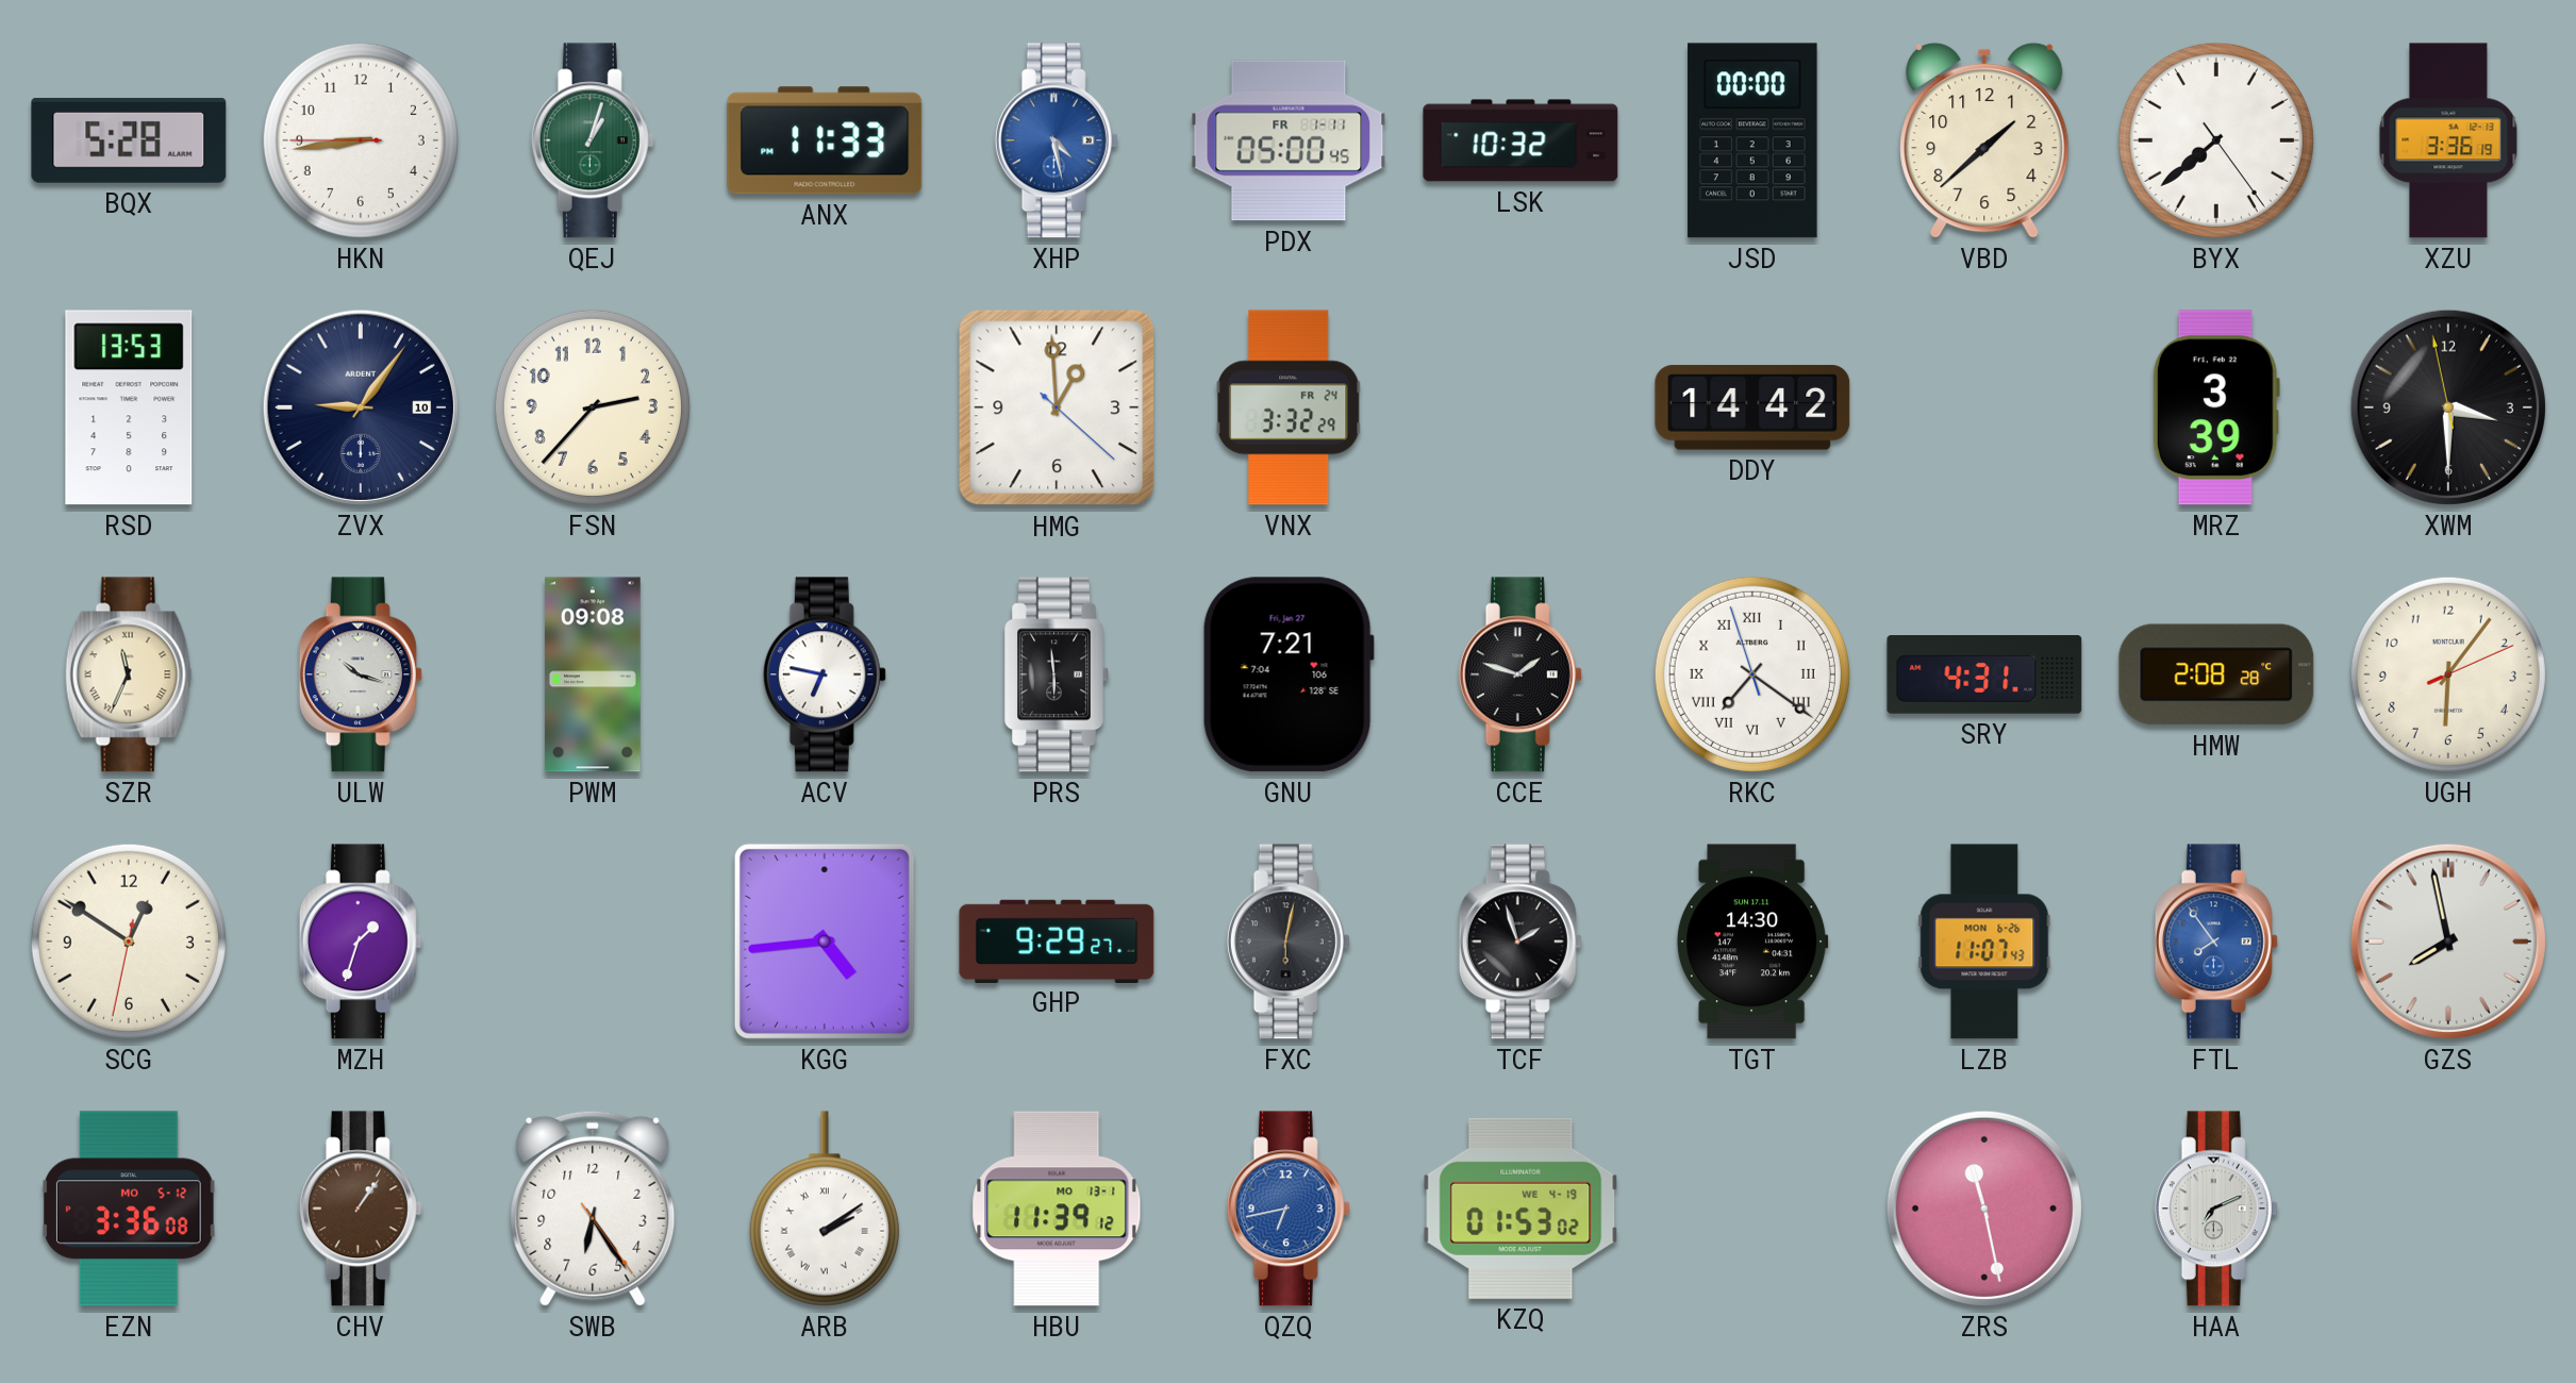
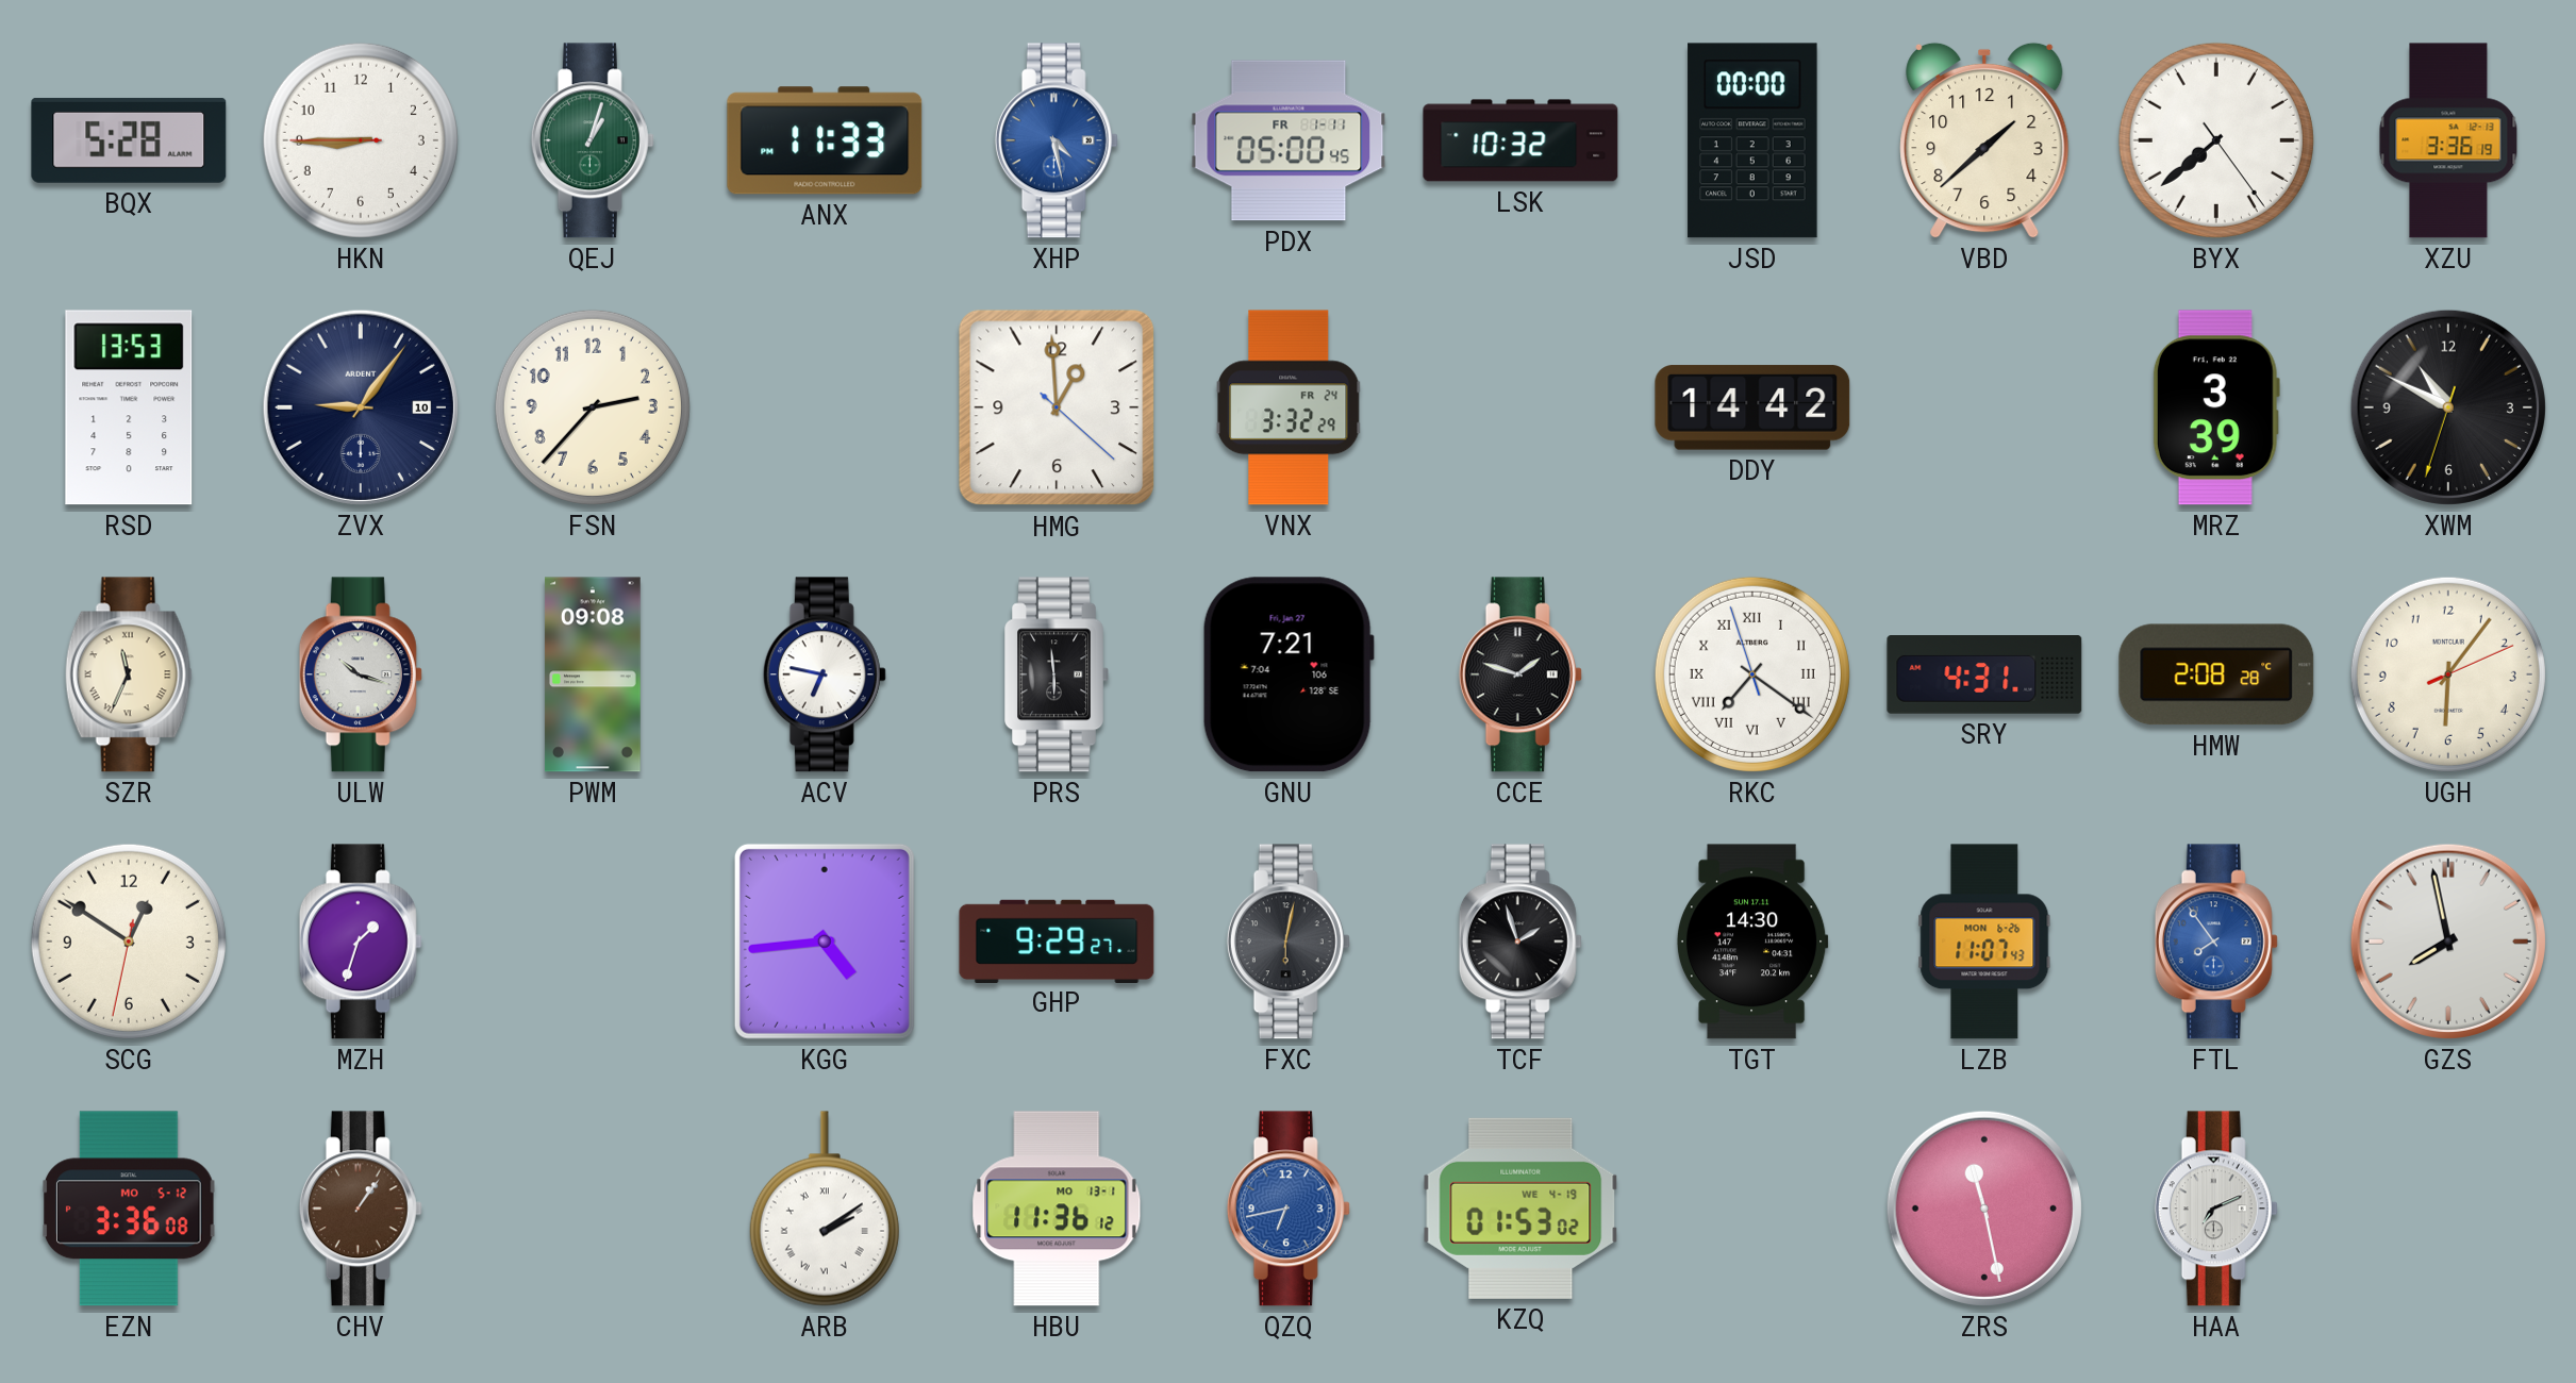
HKN: 8:43 -> 8:44
XWM: 3:29 -> 10:49
SWB: 6:24 -> none
HBU: 11:39 -> 11:36
